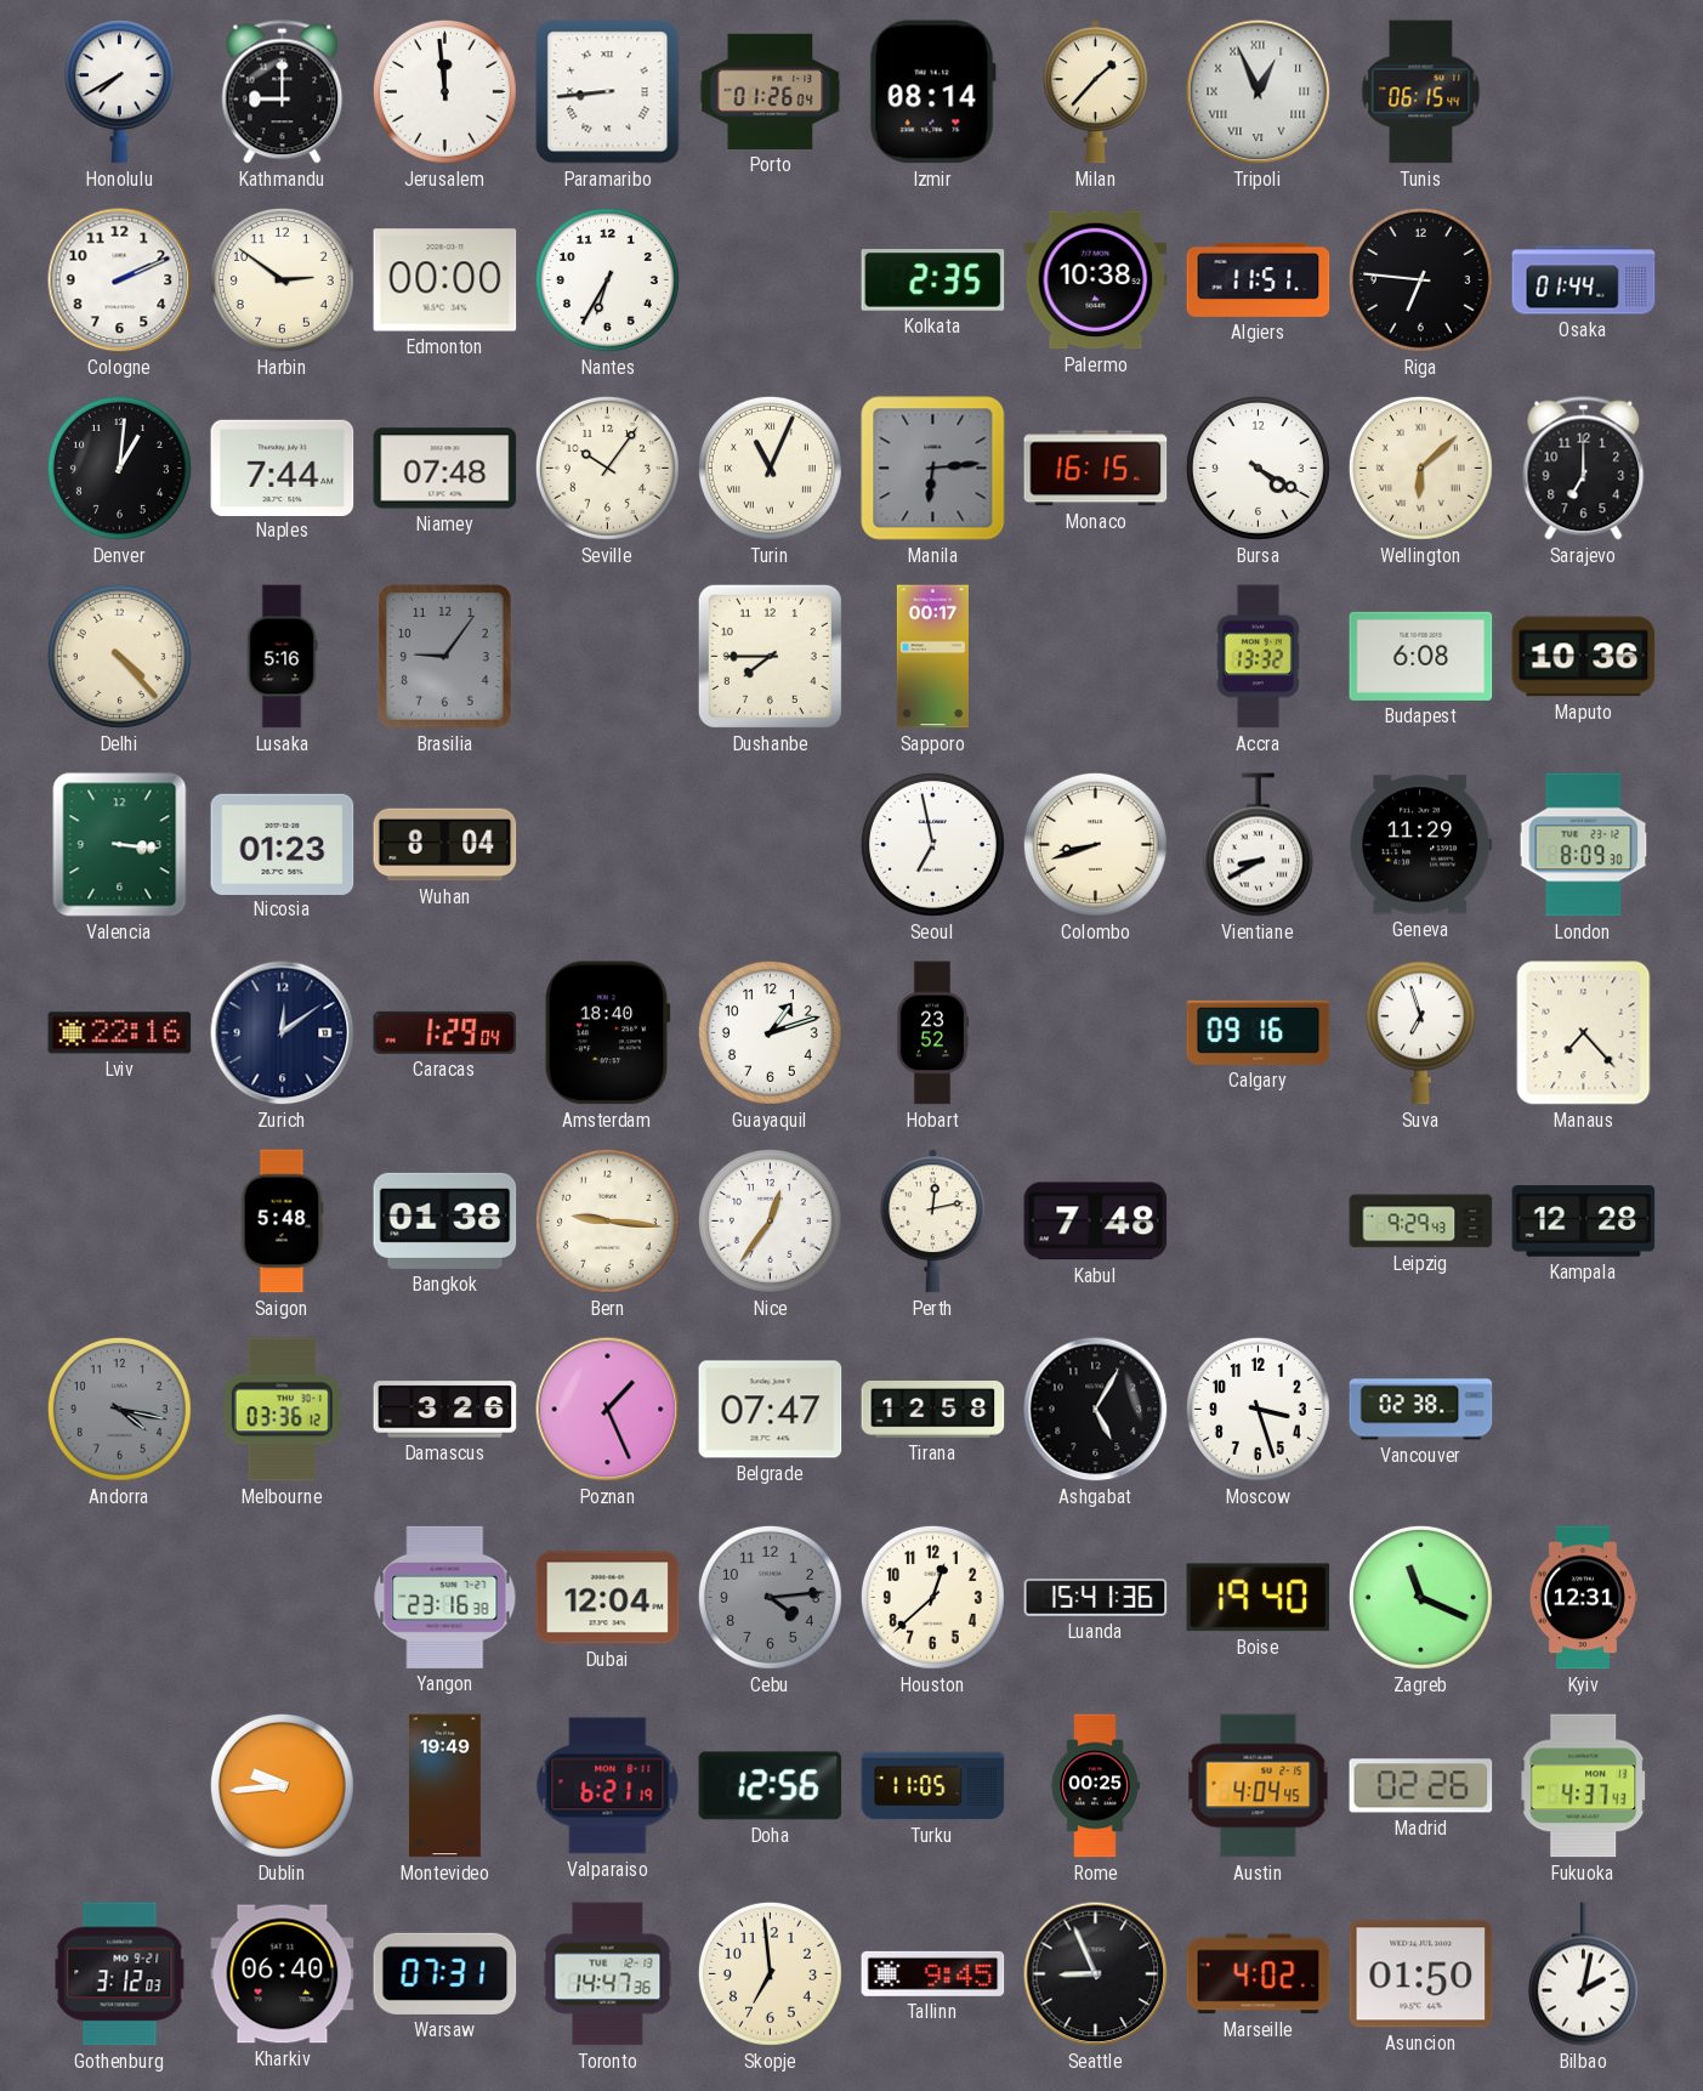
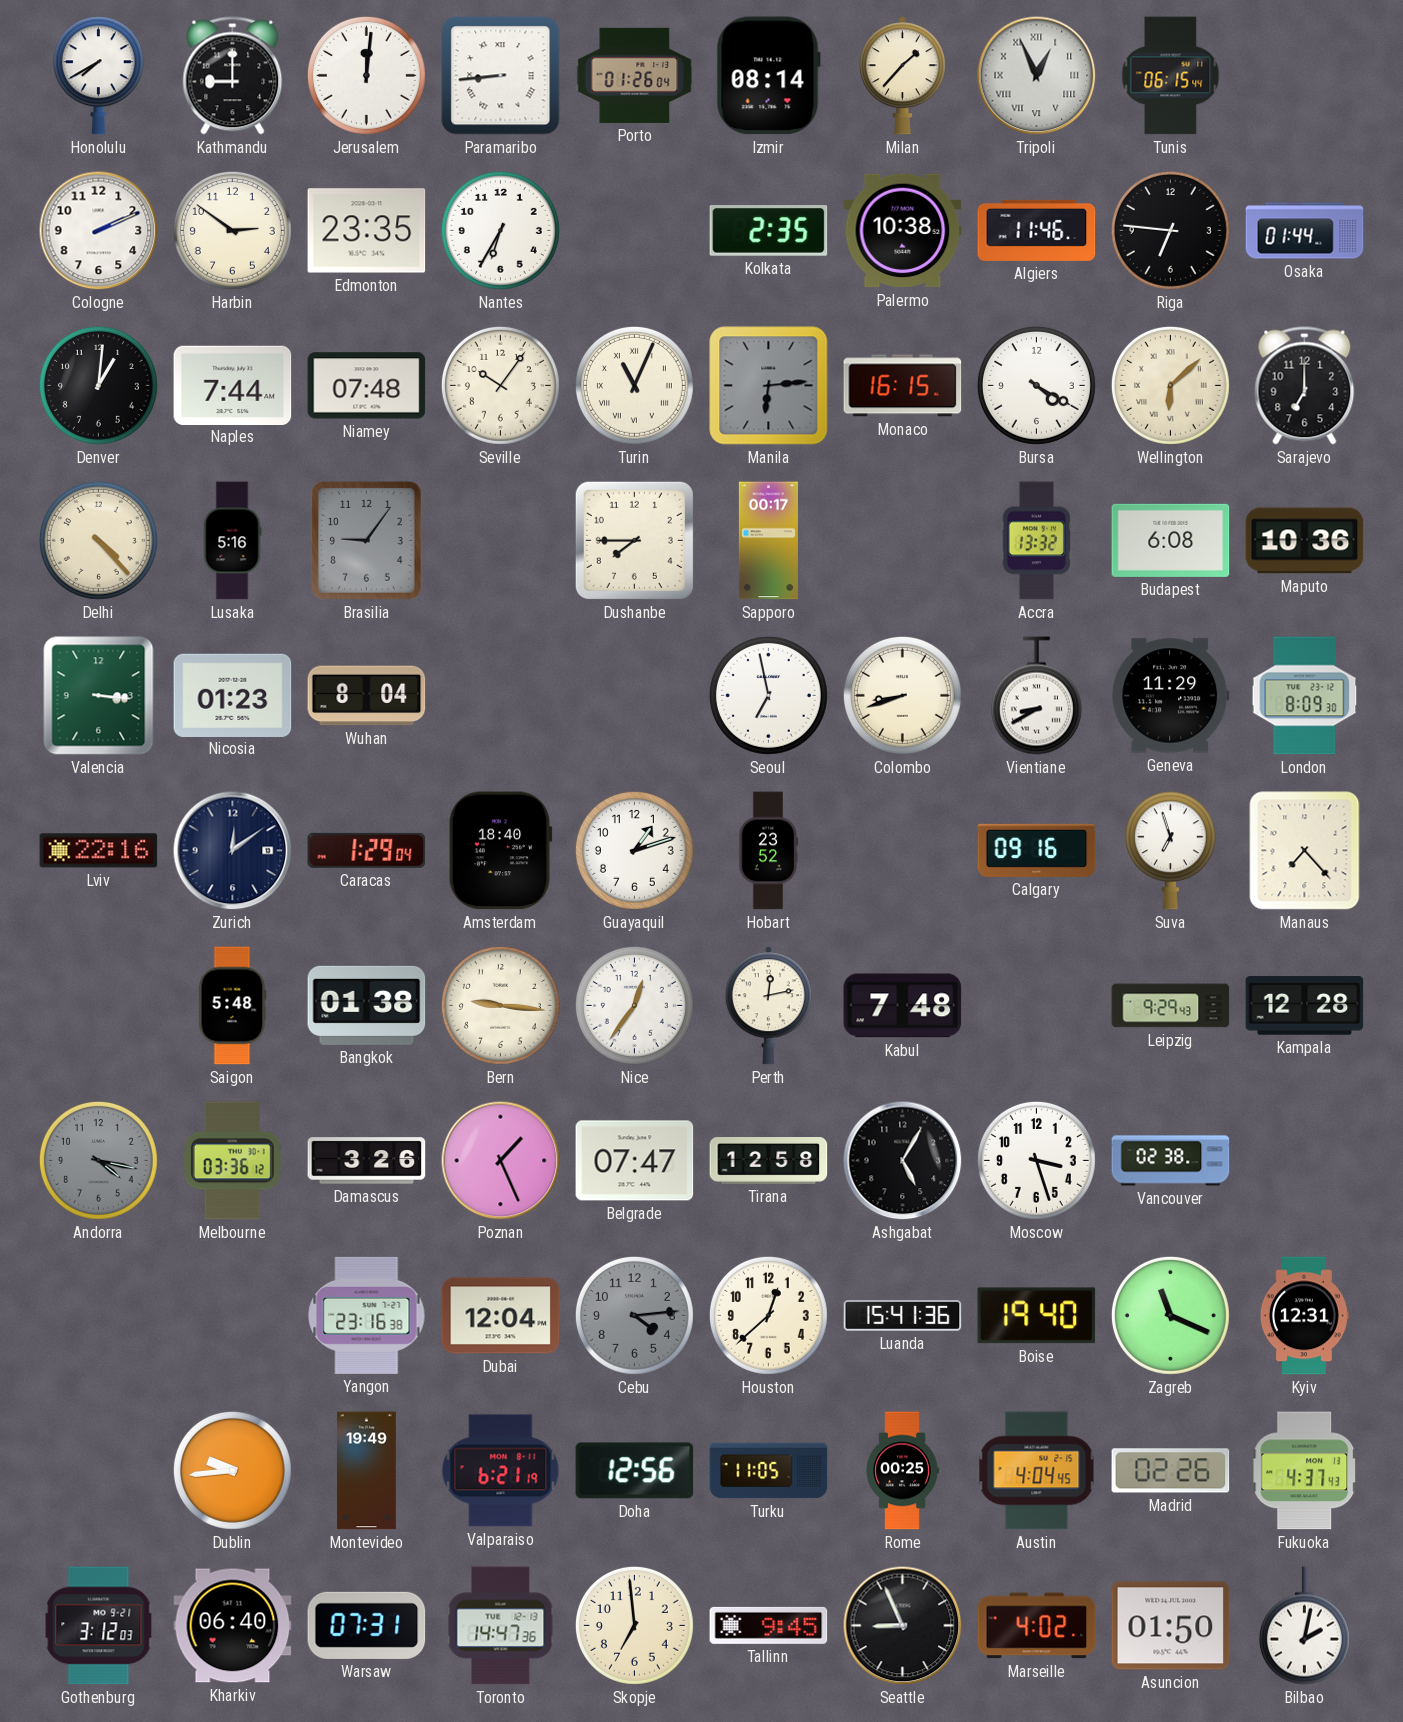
Jerusalem: 11:59 -> 12:01
Edmonton: 00:00 -> 23:35
Algiers: 11:51 -> 11:46
